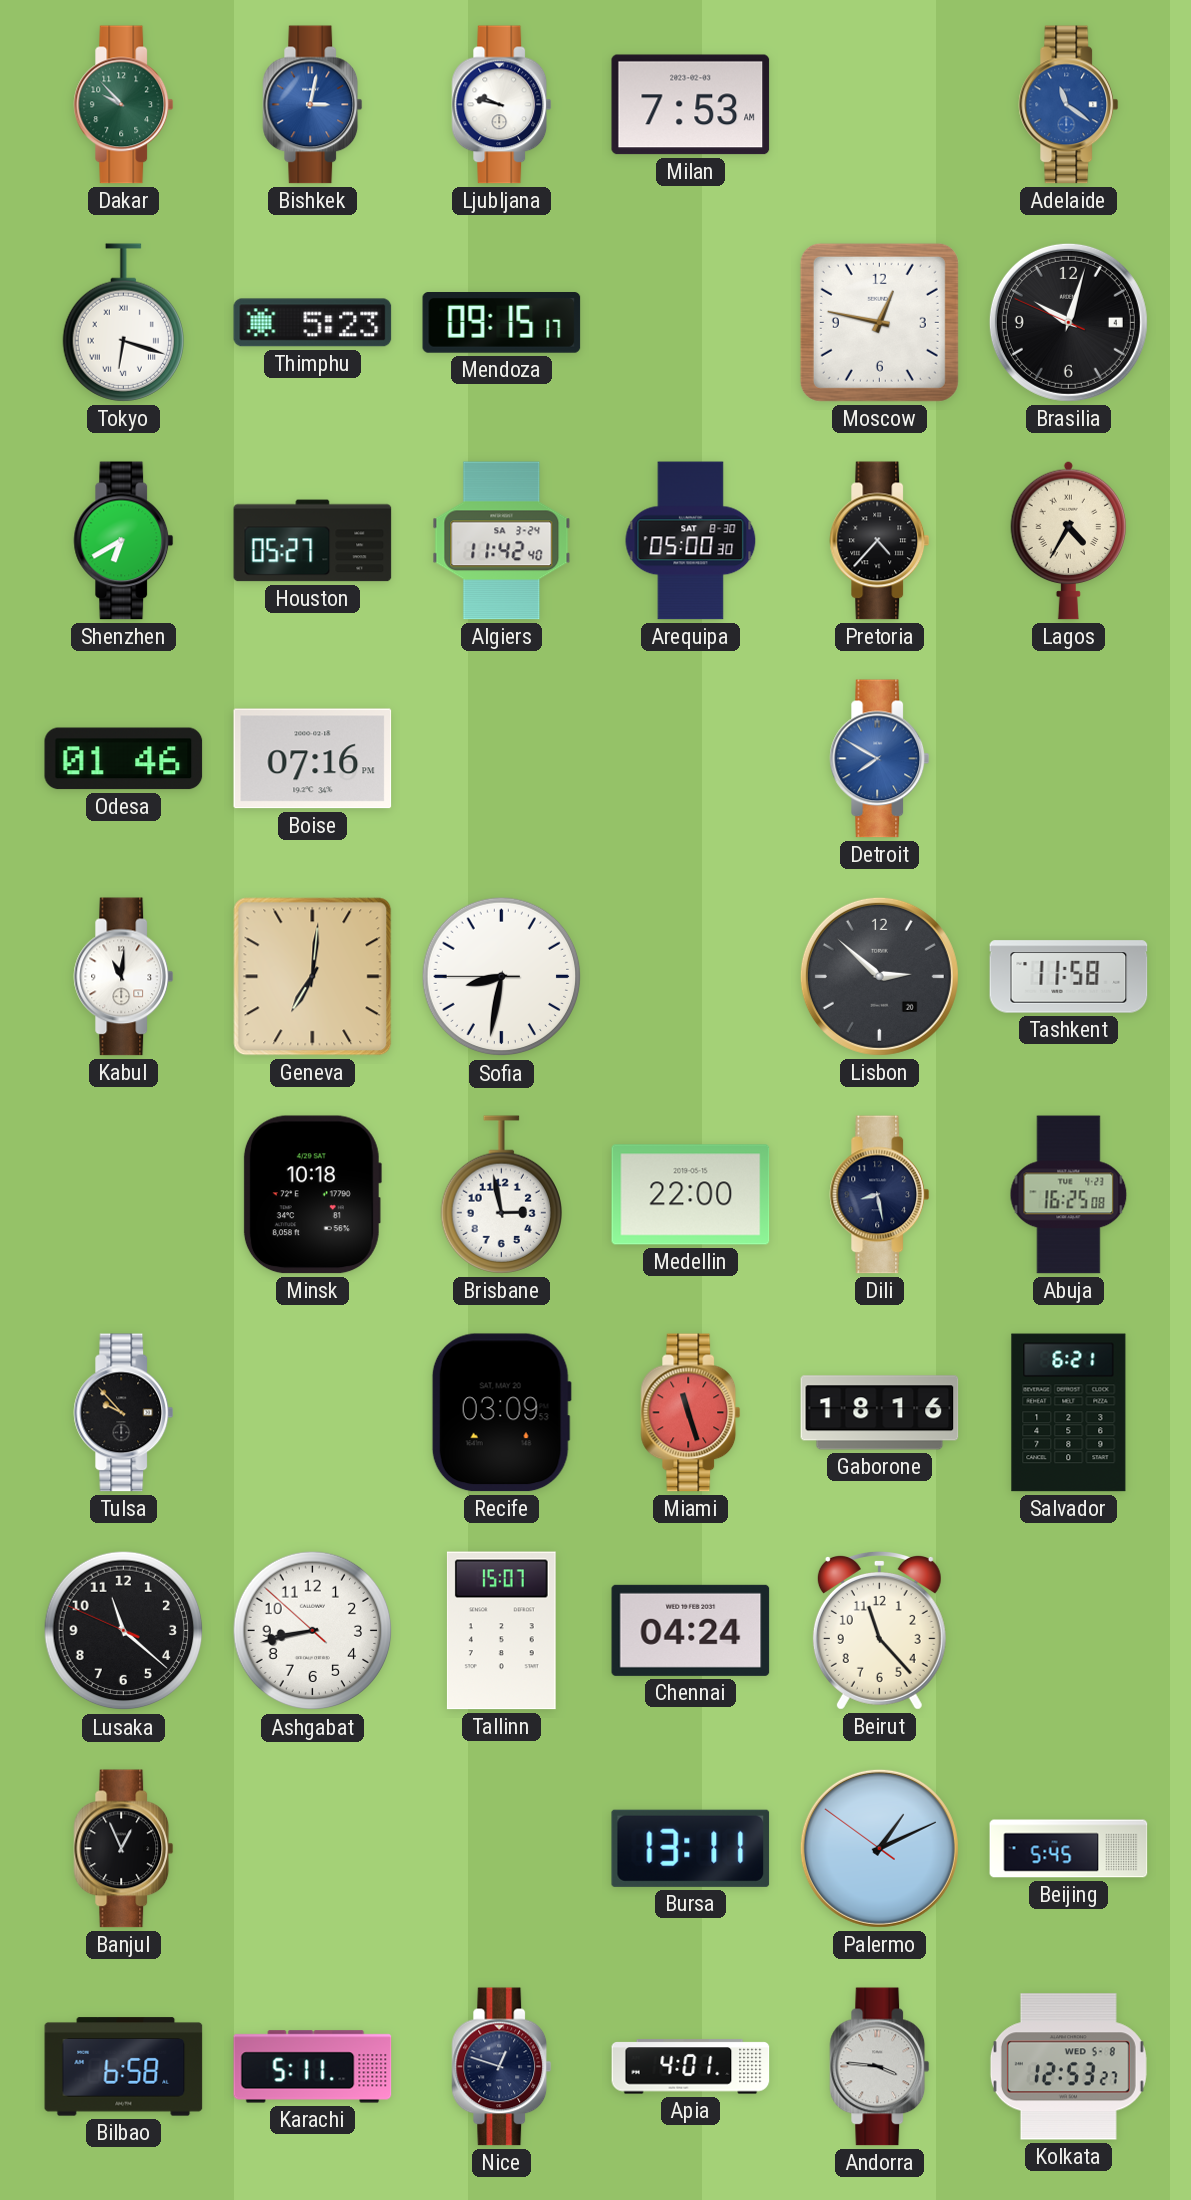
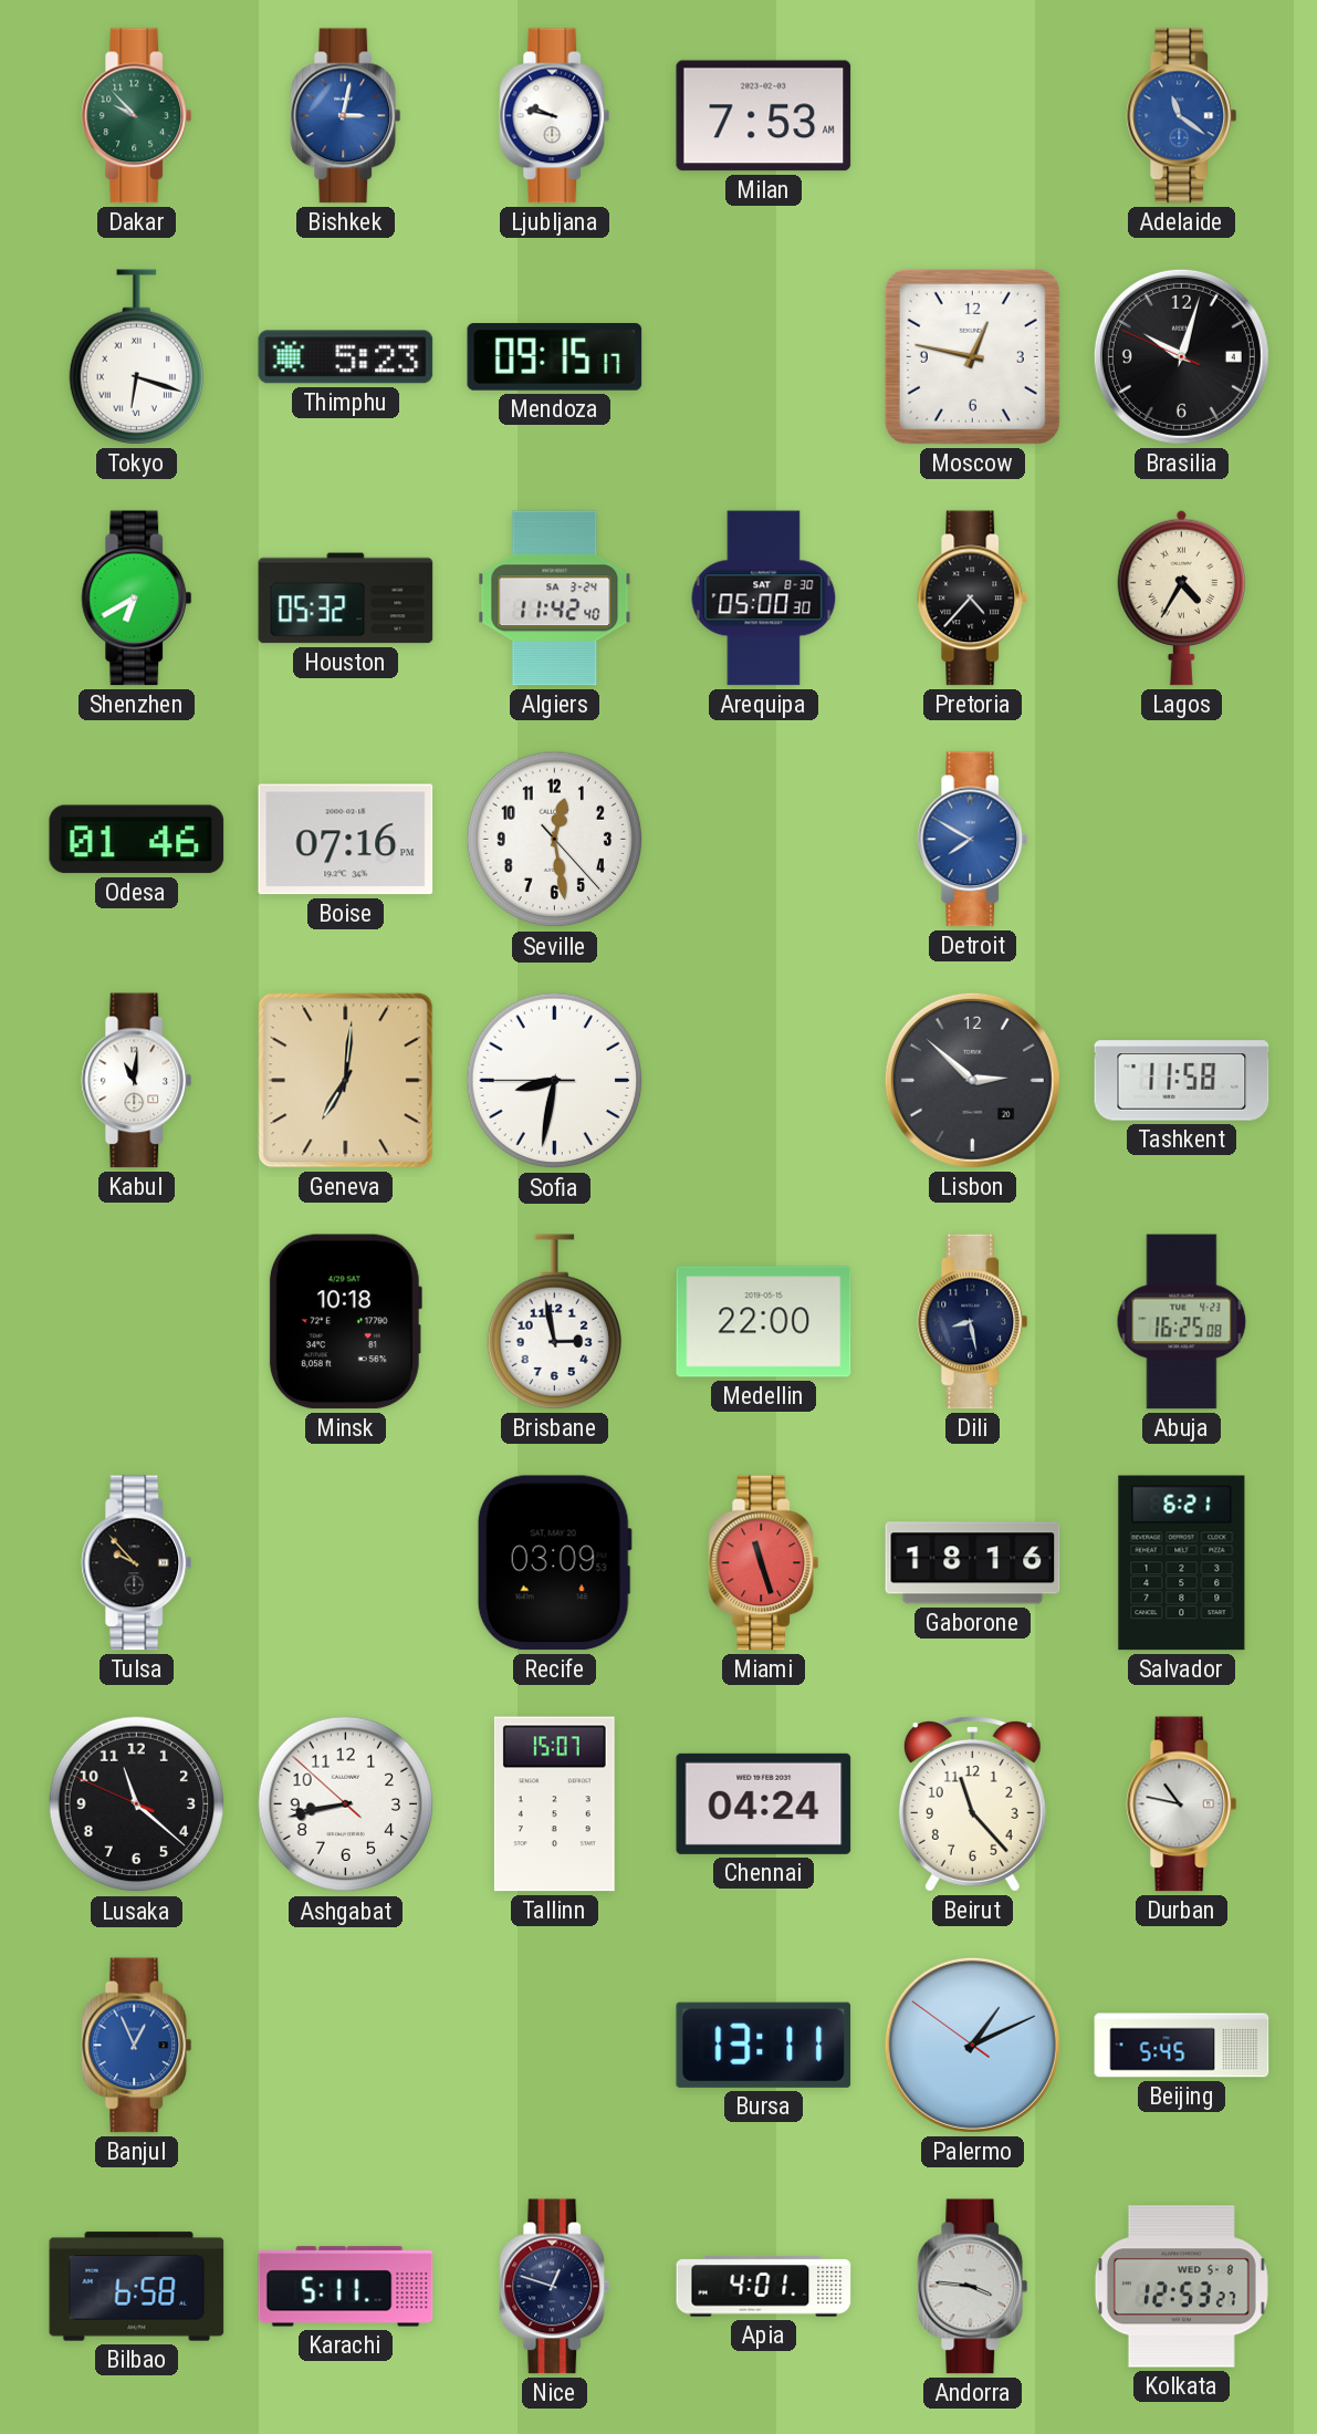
Houston: 05:27 -> 05:32
Seville: none -> 12:28
Durban: none -> 10:47
Banjul dial: black -> blue
